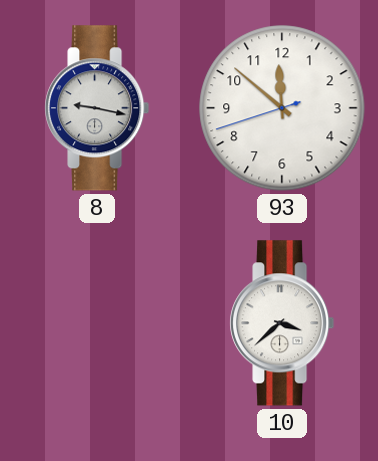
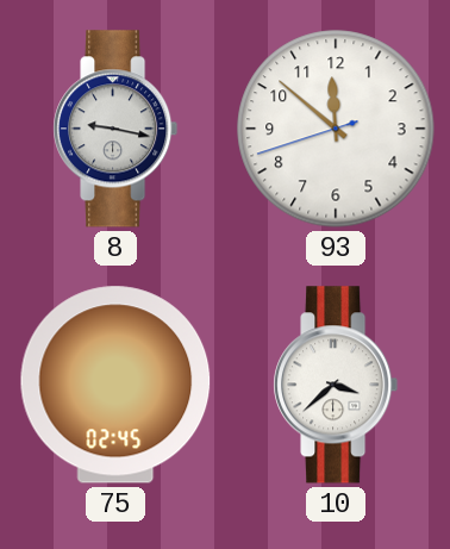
75: none -> 02:45
